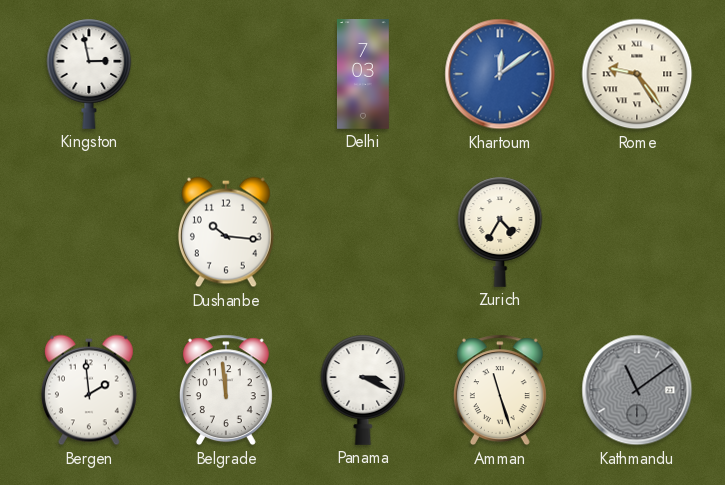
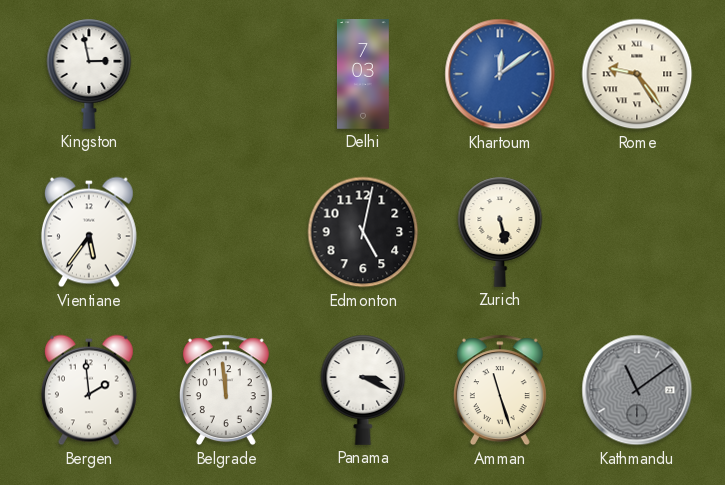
Vientiane: none -> 5:36
Dushanbe: 10:16 -> none
Edmonton: none -> 5:02
Zurich: 4:35 -> 5:28
